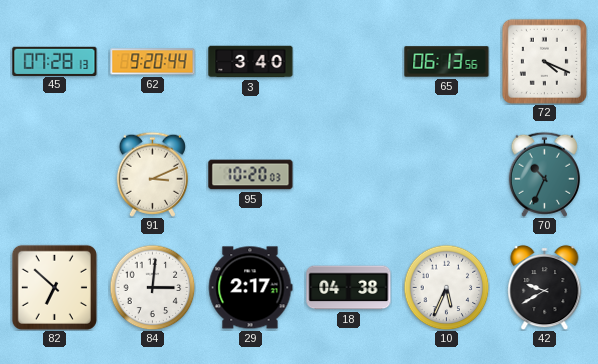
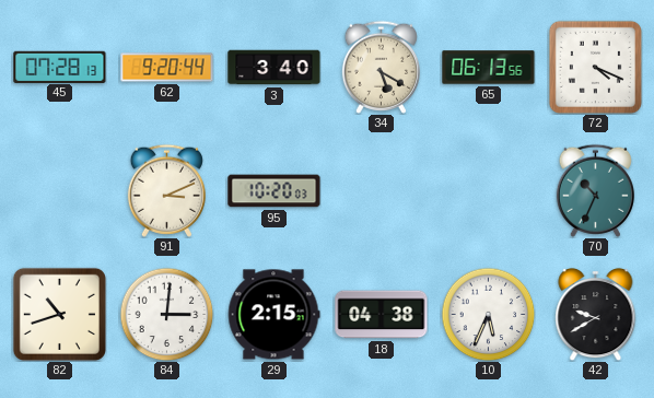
34: none -> 5:20
82: 6:52 -> 10:42
29: 2:17 -> 2:15
